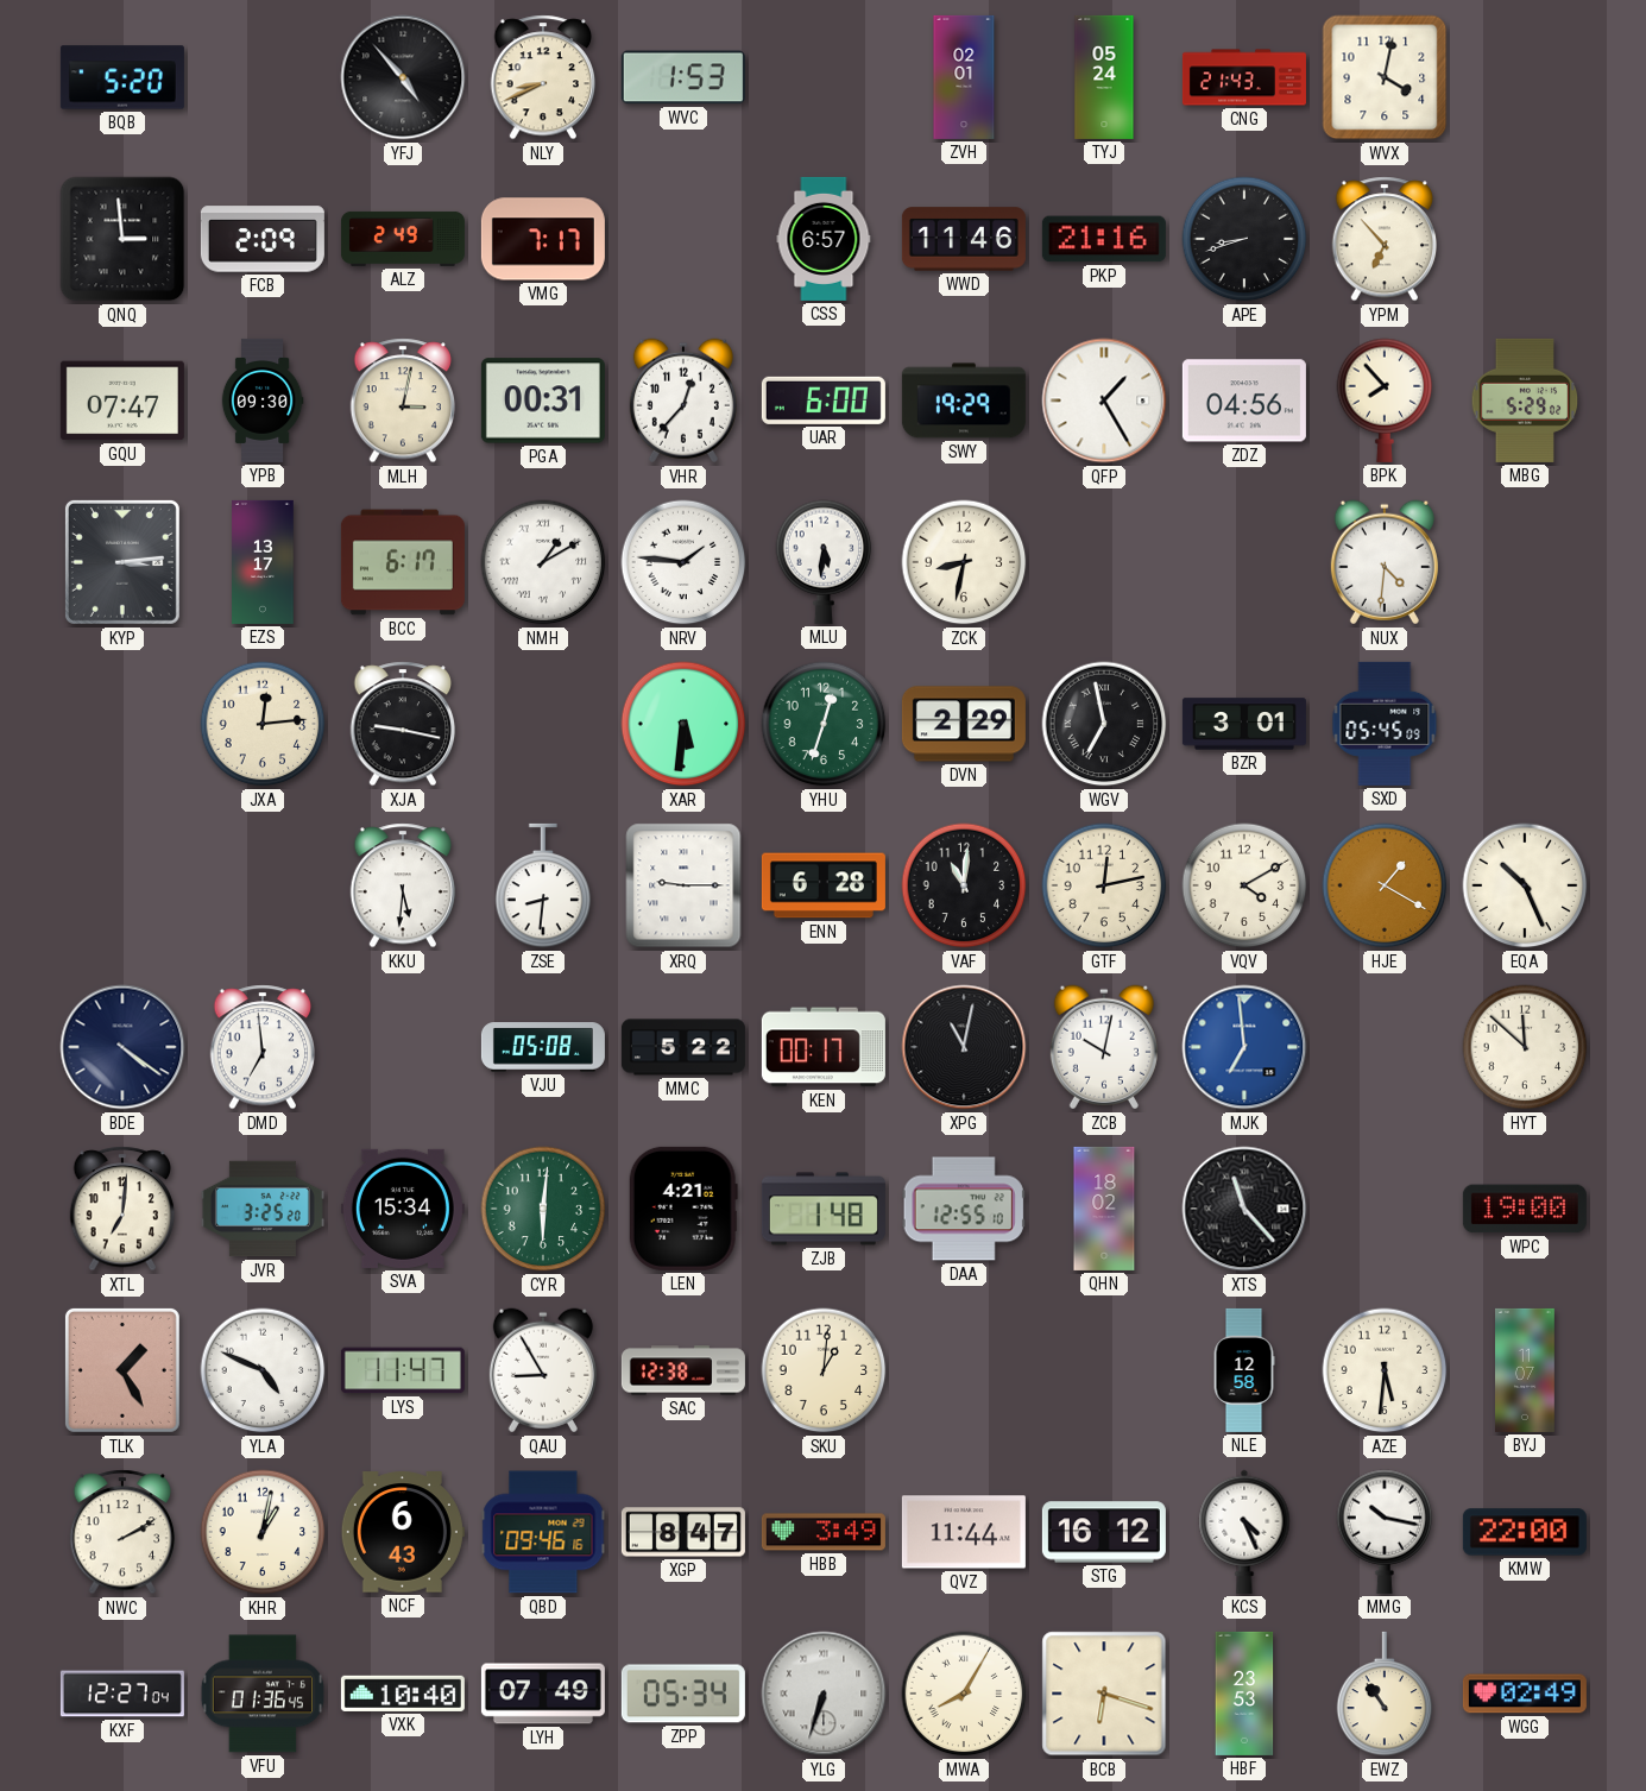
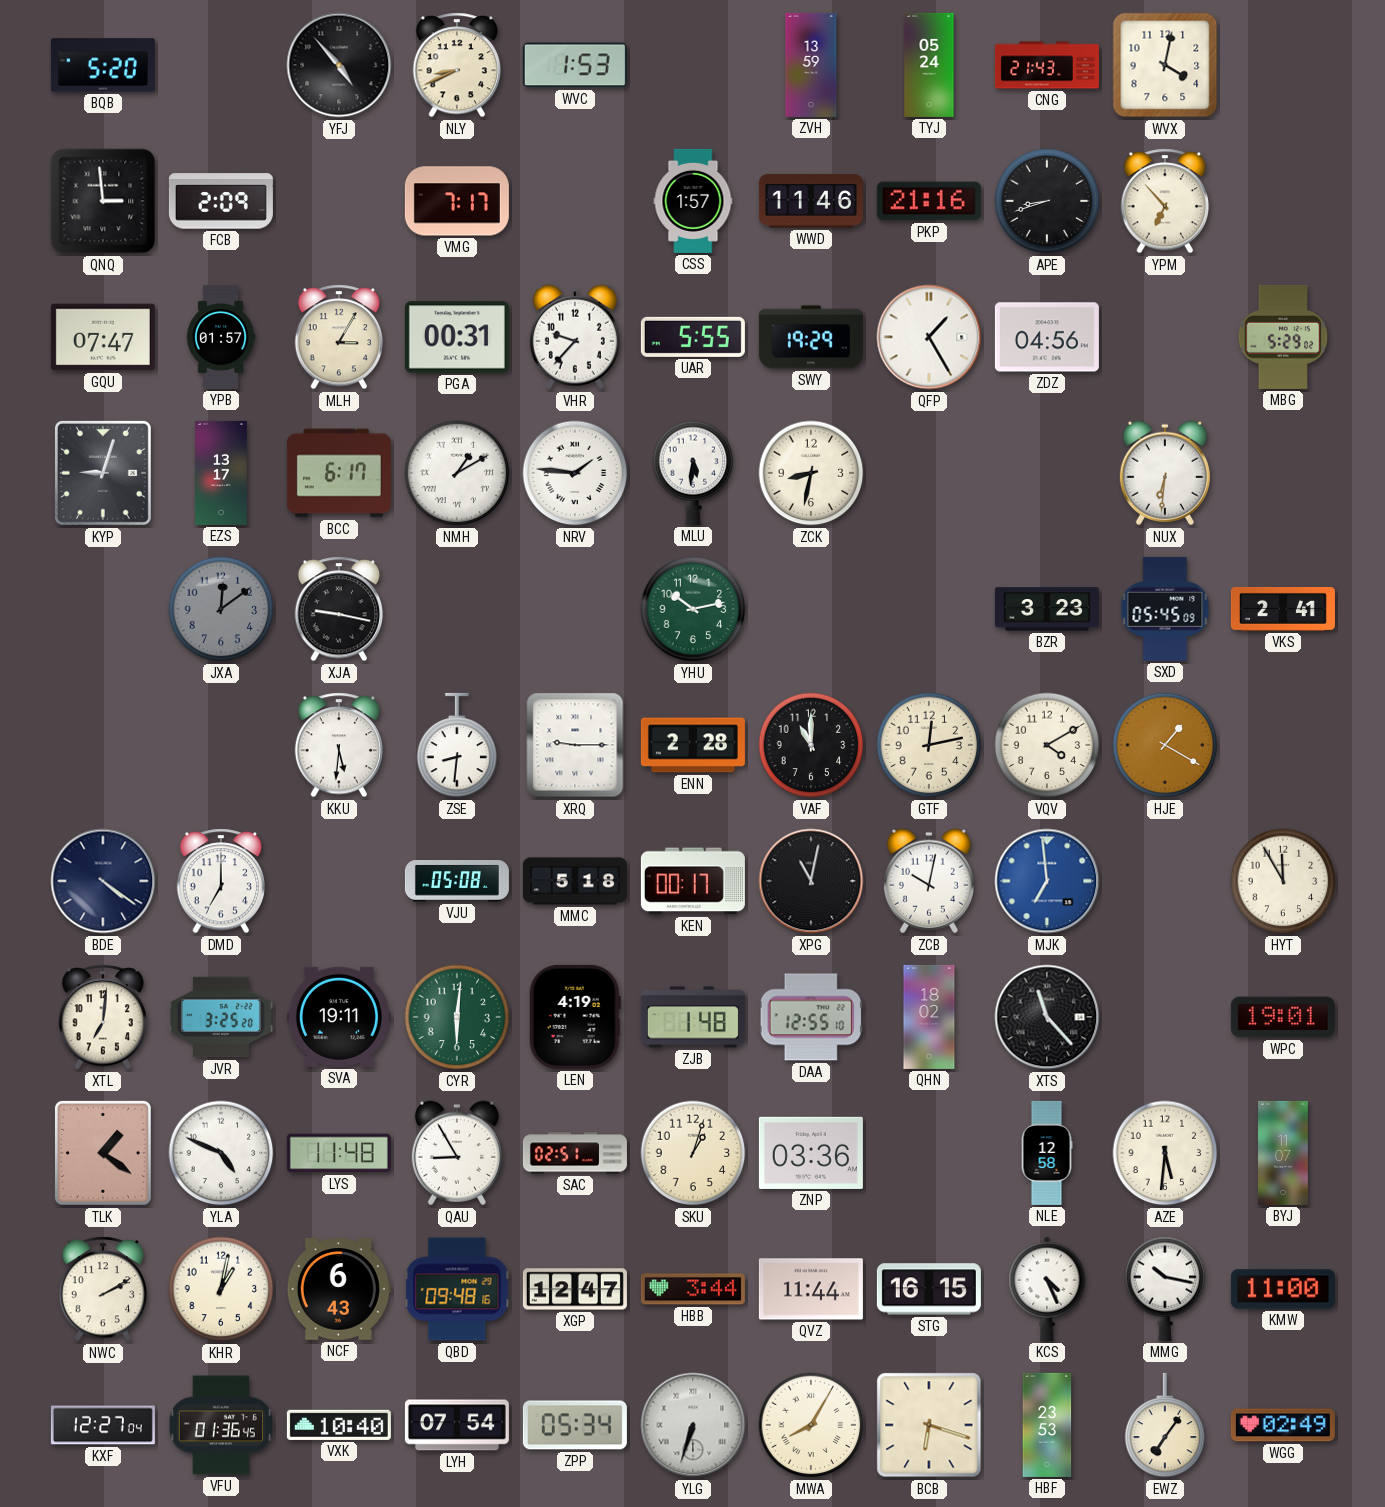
ZVH: 02:01 -> 13:59
ALZ: 2:49 -> none
CSS: 6:57 -> 1:57
YPB: 09:30 -> 01:57
MLH: 3:02 -> 3:05
VHR: 12:37 -> 9:37
UAR: 6:00 -> 5:55
BPK: 7:53 -> none
KYP: 3:14 -> 9:03
NUX: 4:31 -> 6:31
JXA: 12:14 -> 12:09
JXA dial: cream -> grey
XAR: 5:31 -> none
YHU: 12:33 -> 10:13
DVN: 2:29 -> none
WGV: 6:58 -> none
BZR: 3:01 -> 3:23
VKS: none -> 2:41
ENN: 6:28 -> 2:28
VAF: 11:01 -> 11:00
EQA: 10:26 -> none
DMD: 6:59 -> 7:00
MMC: 5:22 -> 5:18
HYT: 11:52 -> 11:55
SVA: 15:34 -> 19:11
LEN: 4:21 -> 4:19
WPC: 19:00 -> 19:01
TLK: 1:25 -> 1:21
LYS: 11:47 -> 11:48
SAC: 12:38 -> 02:51
SKU: 1:01 -> 1:03
ZNP: none -> 03:36
QBD: 09:46 -> 09:48
XGP: 8:47 -> 12:47
HBB: 3:49 -> 3:44
STG: 16:12 -> 16:15
KMW: 22:00 -> 11:00
LYH: 07:49 -> 07:54
EWZ: 10:54 -> 7:06
